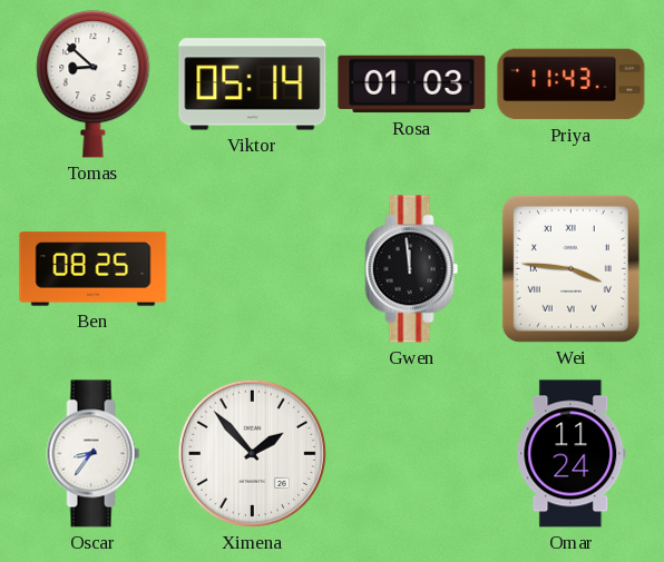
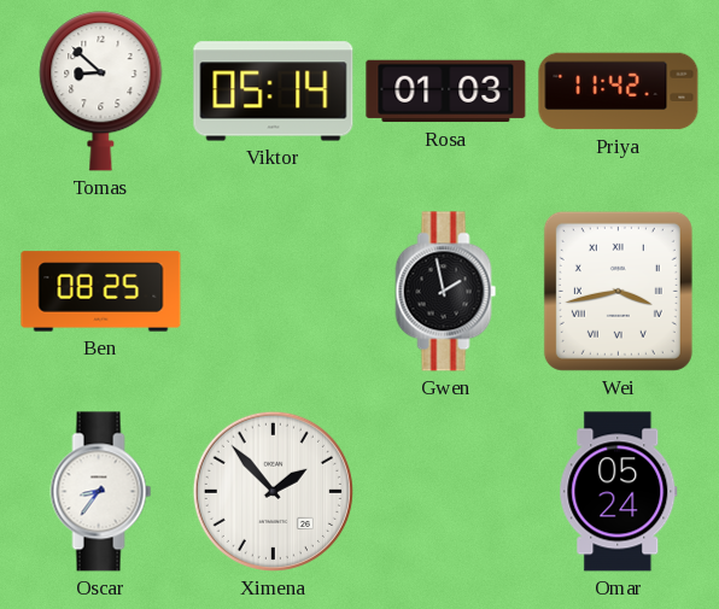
Priya: 11:43 -> 11:42
Gwen: 11:59 -> 1:58
Wei: 3:46 -> 3:43
Omar: 11:24 -> 05:24
